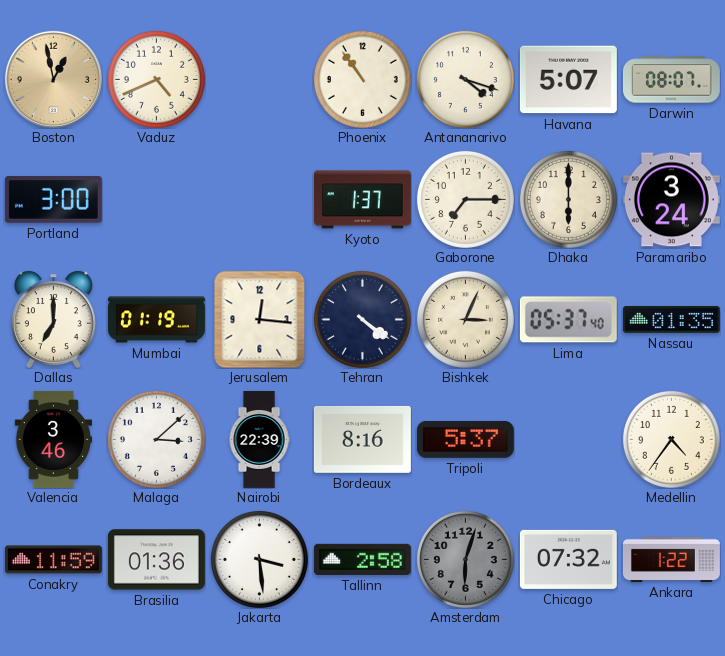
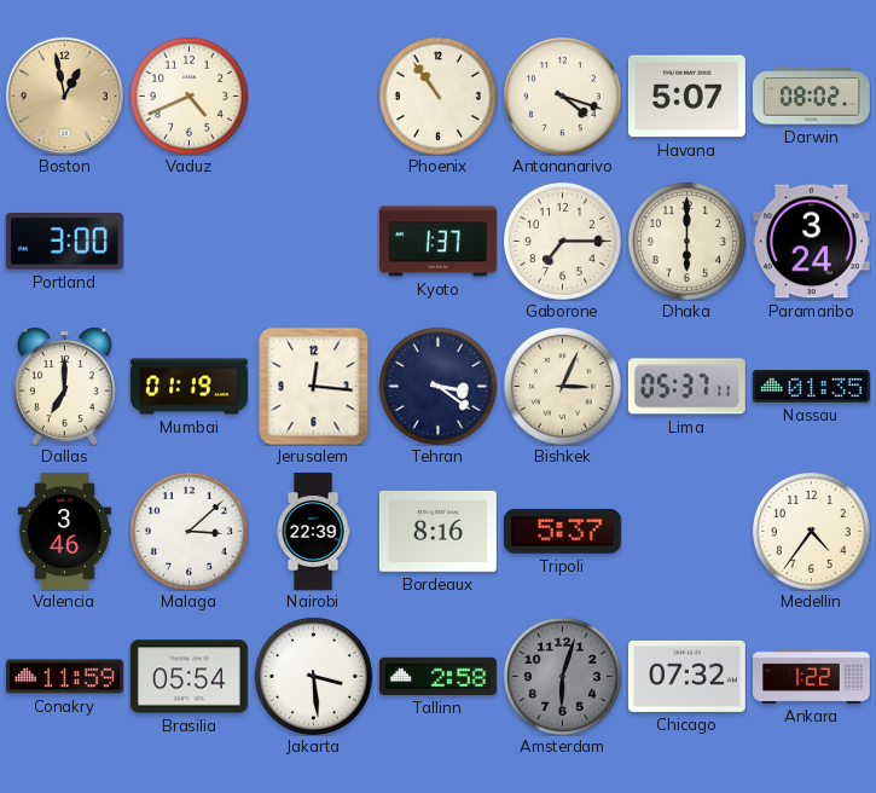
Darwin: 08:07 -> 08:02
Tehran: 4:21 -> 3:21
Lima: 05:37:40 -> 05:37:11
Brasilia: 01:36 -> 05:54
